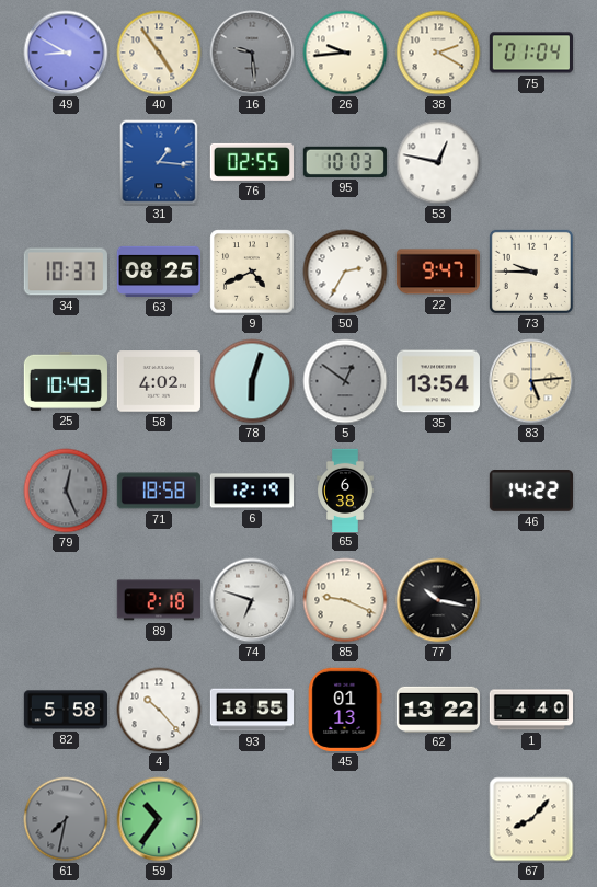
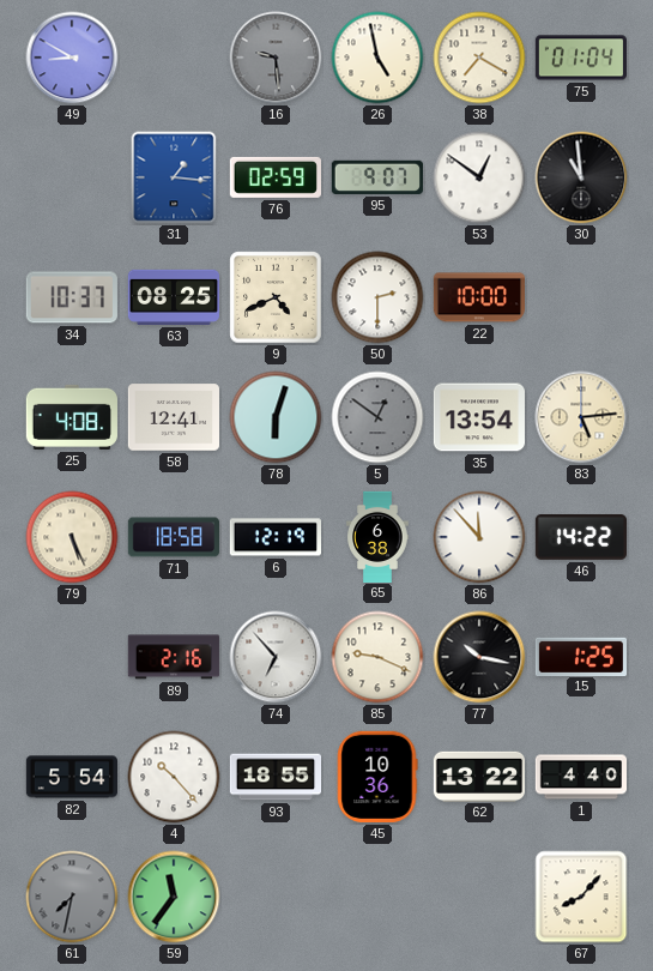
40: 4:54 -> none
26: 9:44 -> 4:58
38: 2:20 -> 7:20
76: 02:55 -> 02:59
95: 10:03 -> 9:07
53: 12:47 -> 12:51
30: none -> 10:59
50: 2:35 -> 2:30
22: 9:47 -> 10:00
73: 9:45 -> none
25: 10:49 -> 4:08
58: 4:02 -> 12:41
79: 12:26 -> 5:26
79 dial: grey -> cream
86: none -> 11:53
89: 2:18 -> 2:16
74: 6:48 -> 6:53
15: none -> 1:25
82: 5:58 -> 5:54
45: 01:13 -> 10:36
59: 10:36 -> 11:36
